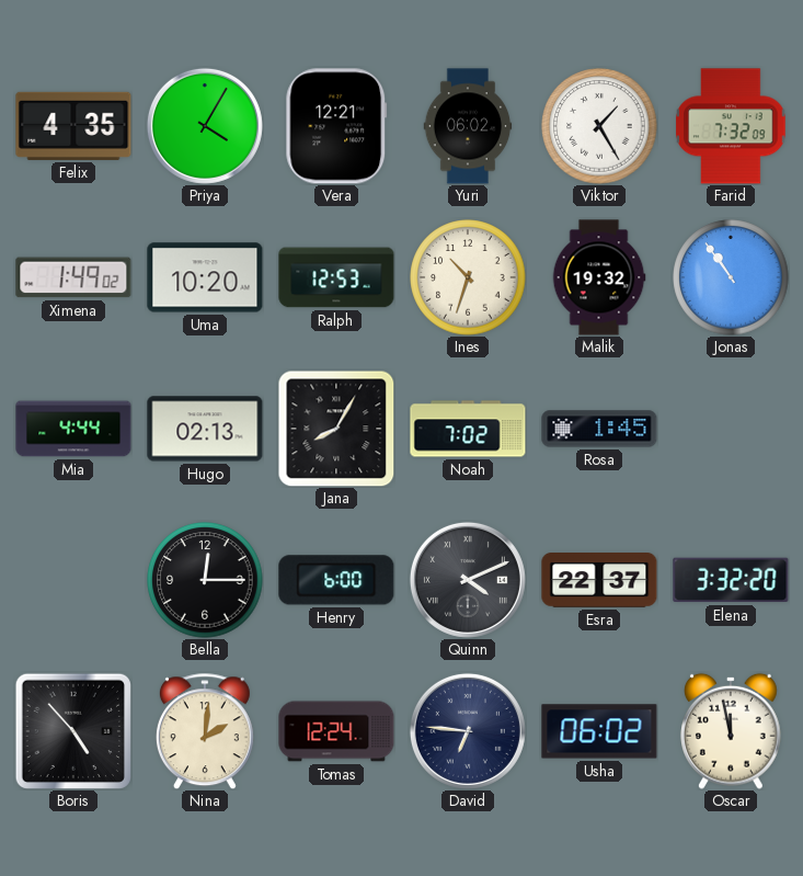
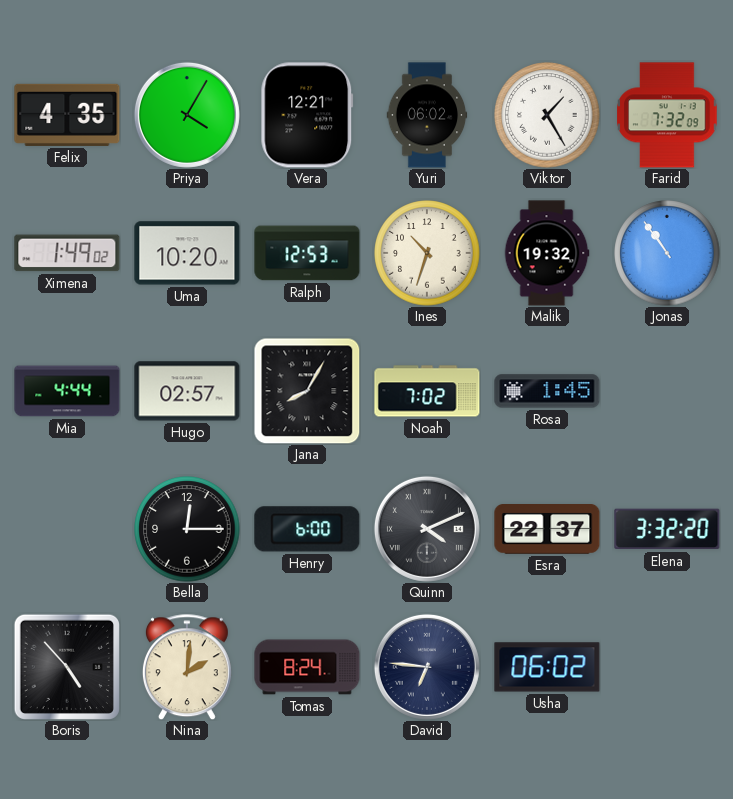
Hugo: 02:13 -> 02:57
Tomas: 12:24 -> 8:24
Oscar: 11:58 -> none
